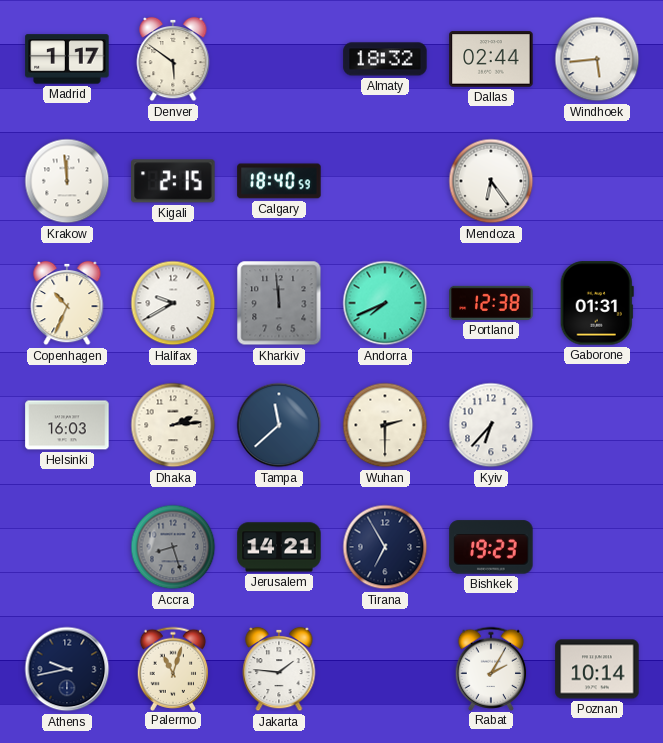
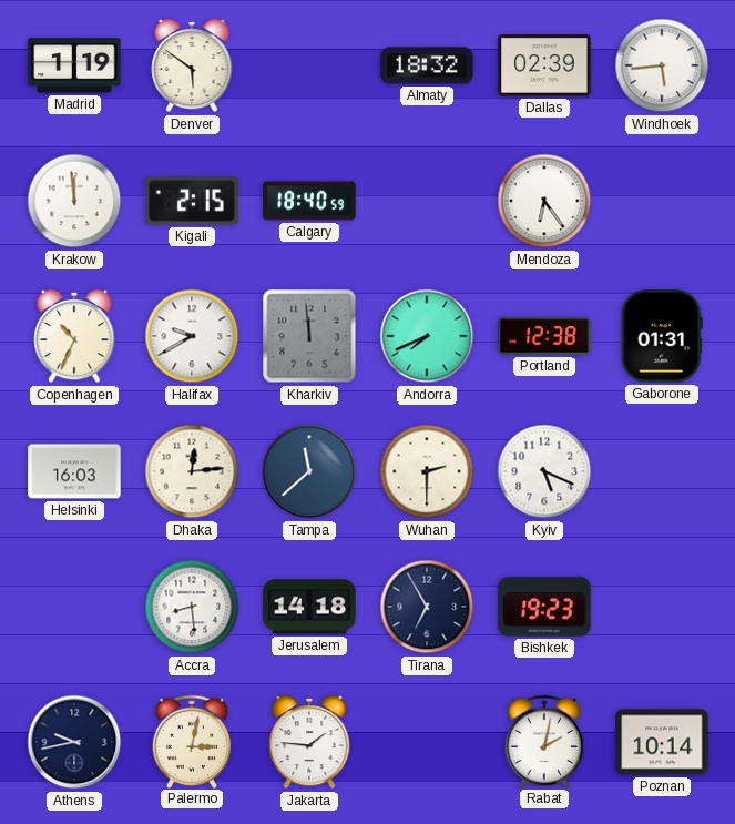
Madrid: 1:17 -> 1:19
Dallas: 02:44 -> 02:39
Dhaka: 2:14 -> 12:14
Kyiv: 6:37 -> 5:19
Accra: 8:27 -> 8:29
Accra dial: grey -> white
Jerusalem: 14:21 -> 14:18
Palermo: 11:03 -> 3:02
Rabat: 2:05 -> 2:02
